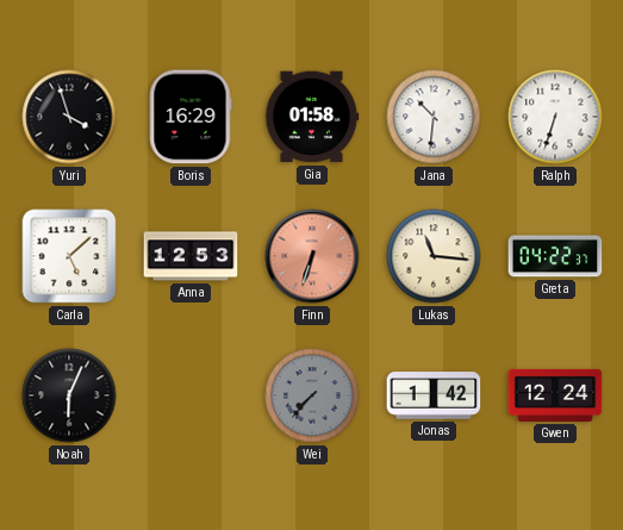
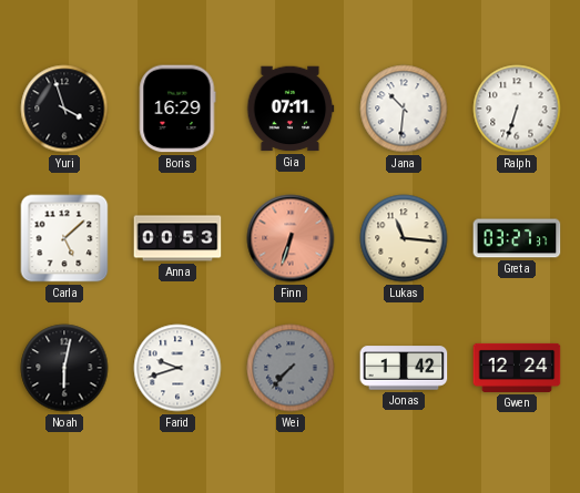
Gia: 01:58 -> 07:11
Anna: 12:53 -> 00:53
Greta: 04:22 -> 03:27
Noah: 6:04 -> 6:02
Farid: none -> 9:42
